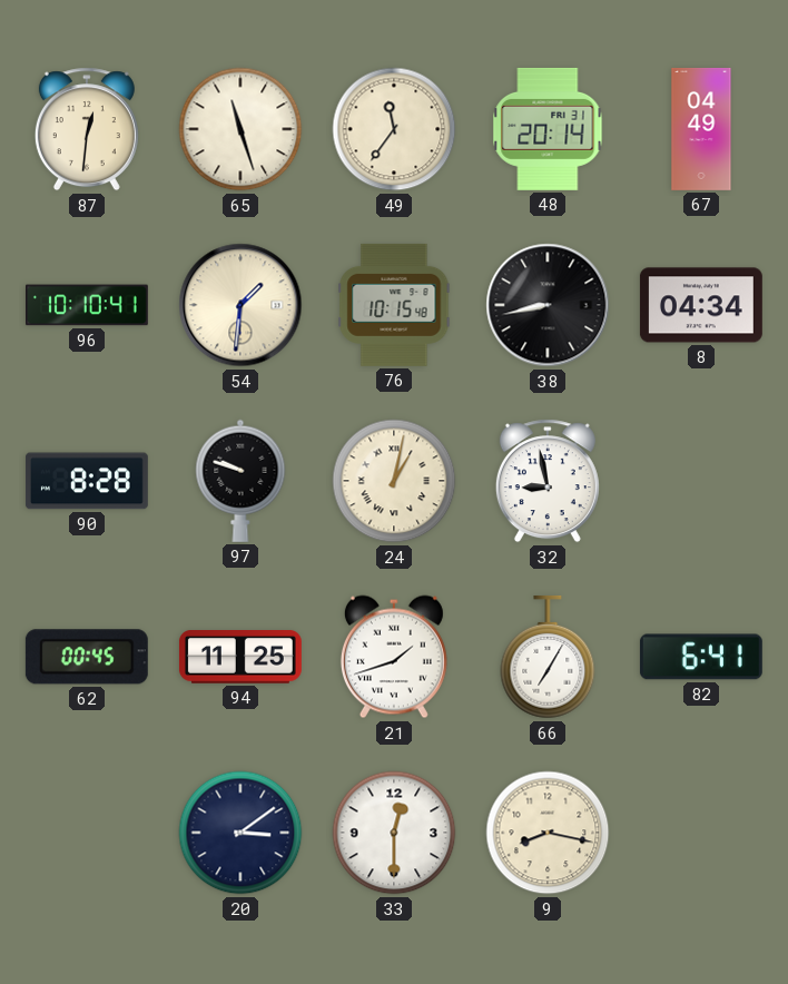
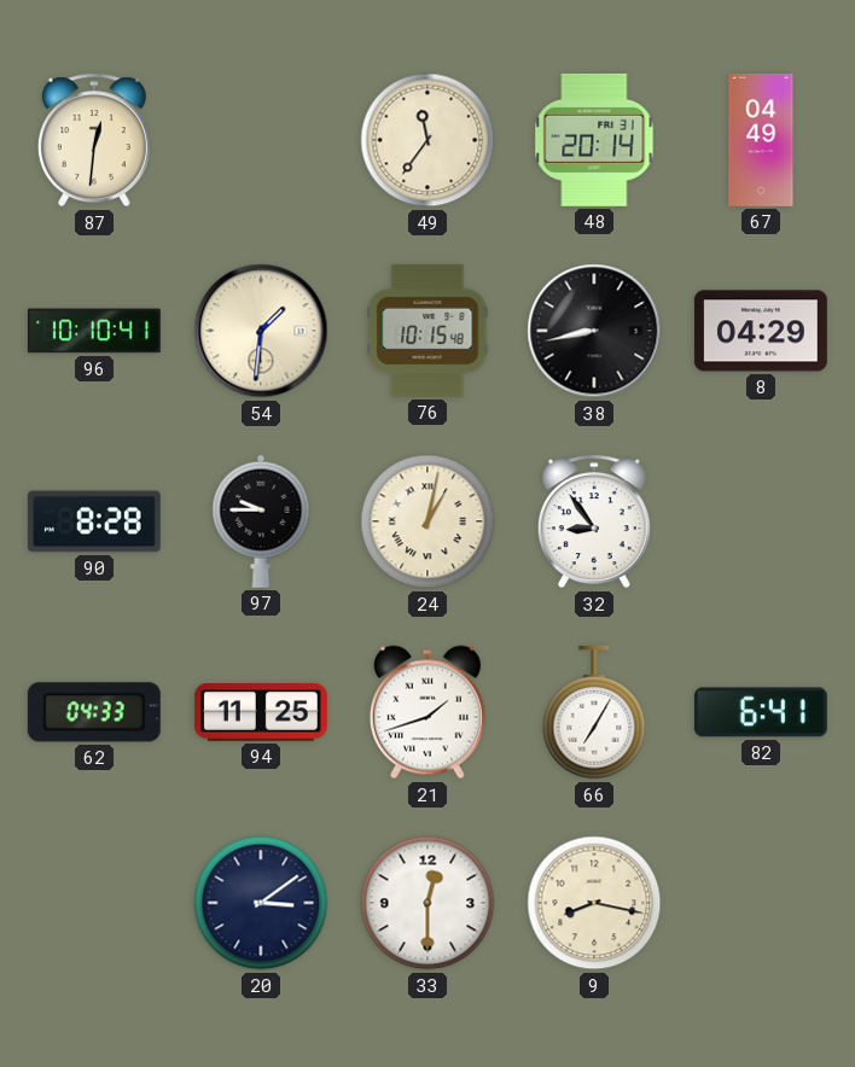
65: 11:27 -> none
8: 04:34 -> 04:29
97: 9:48 -> 9:45
32: 8:58 -> 8:54
62: 00:45 -> 04:33
